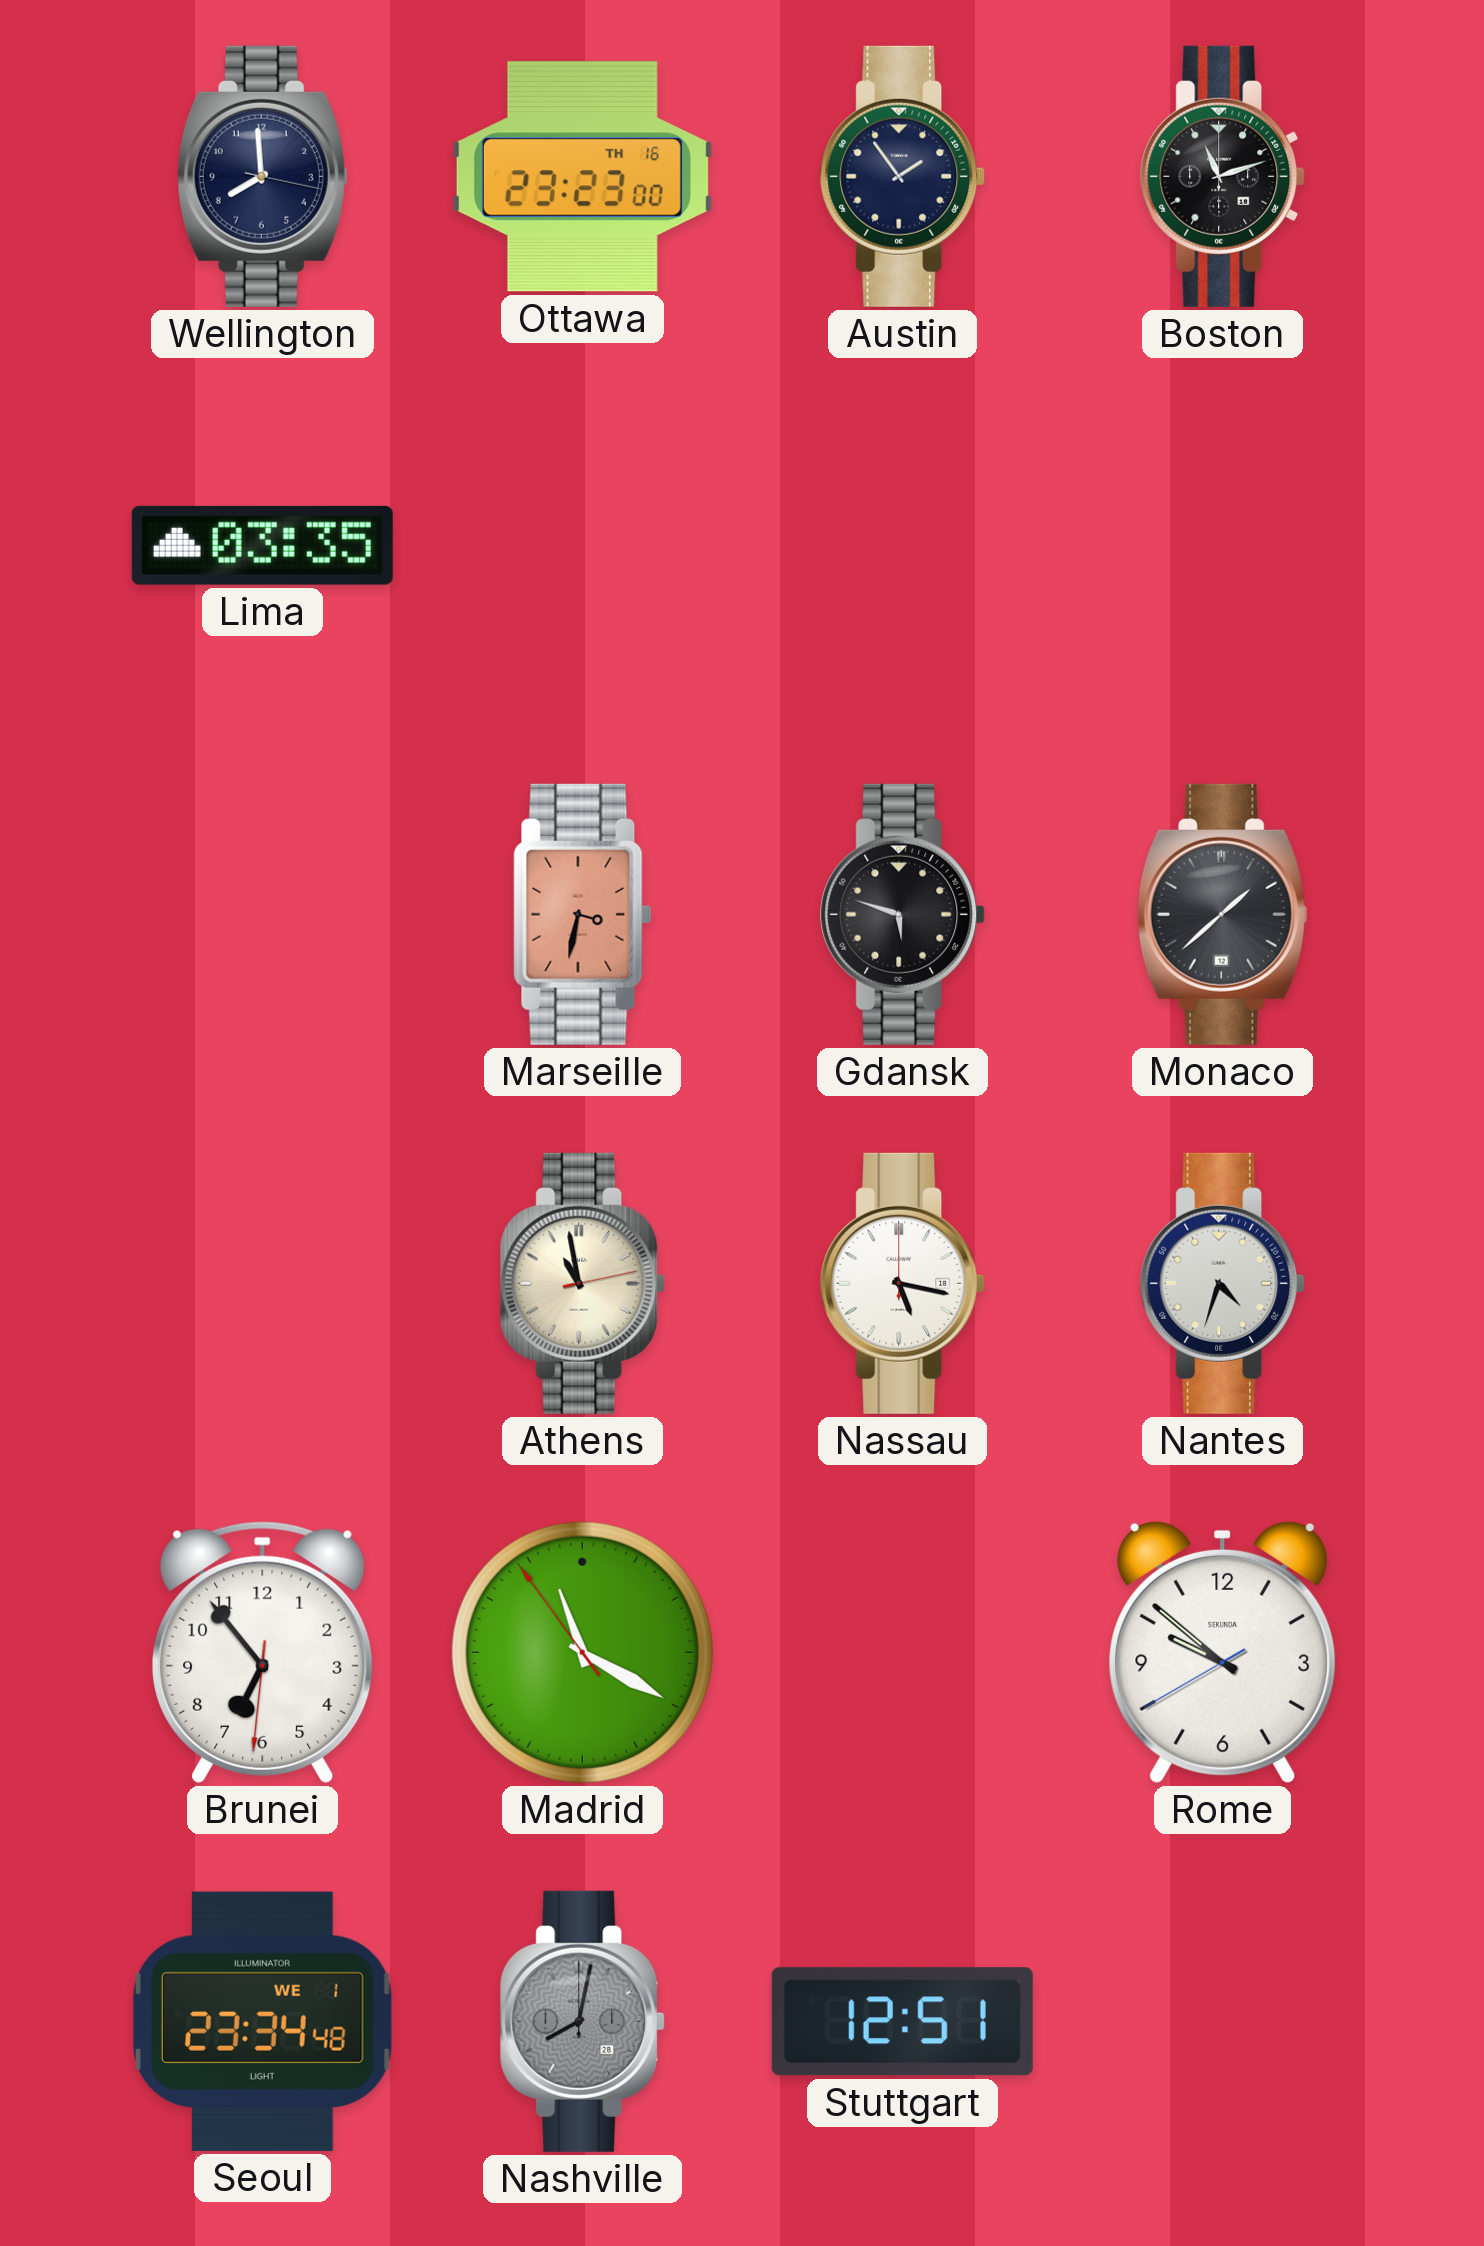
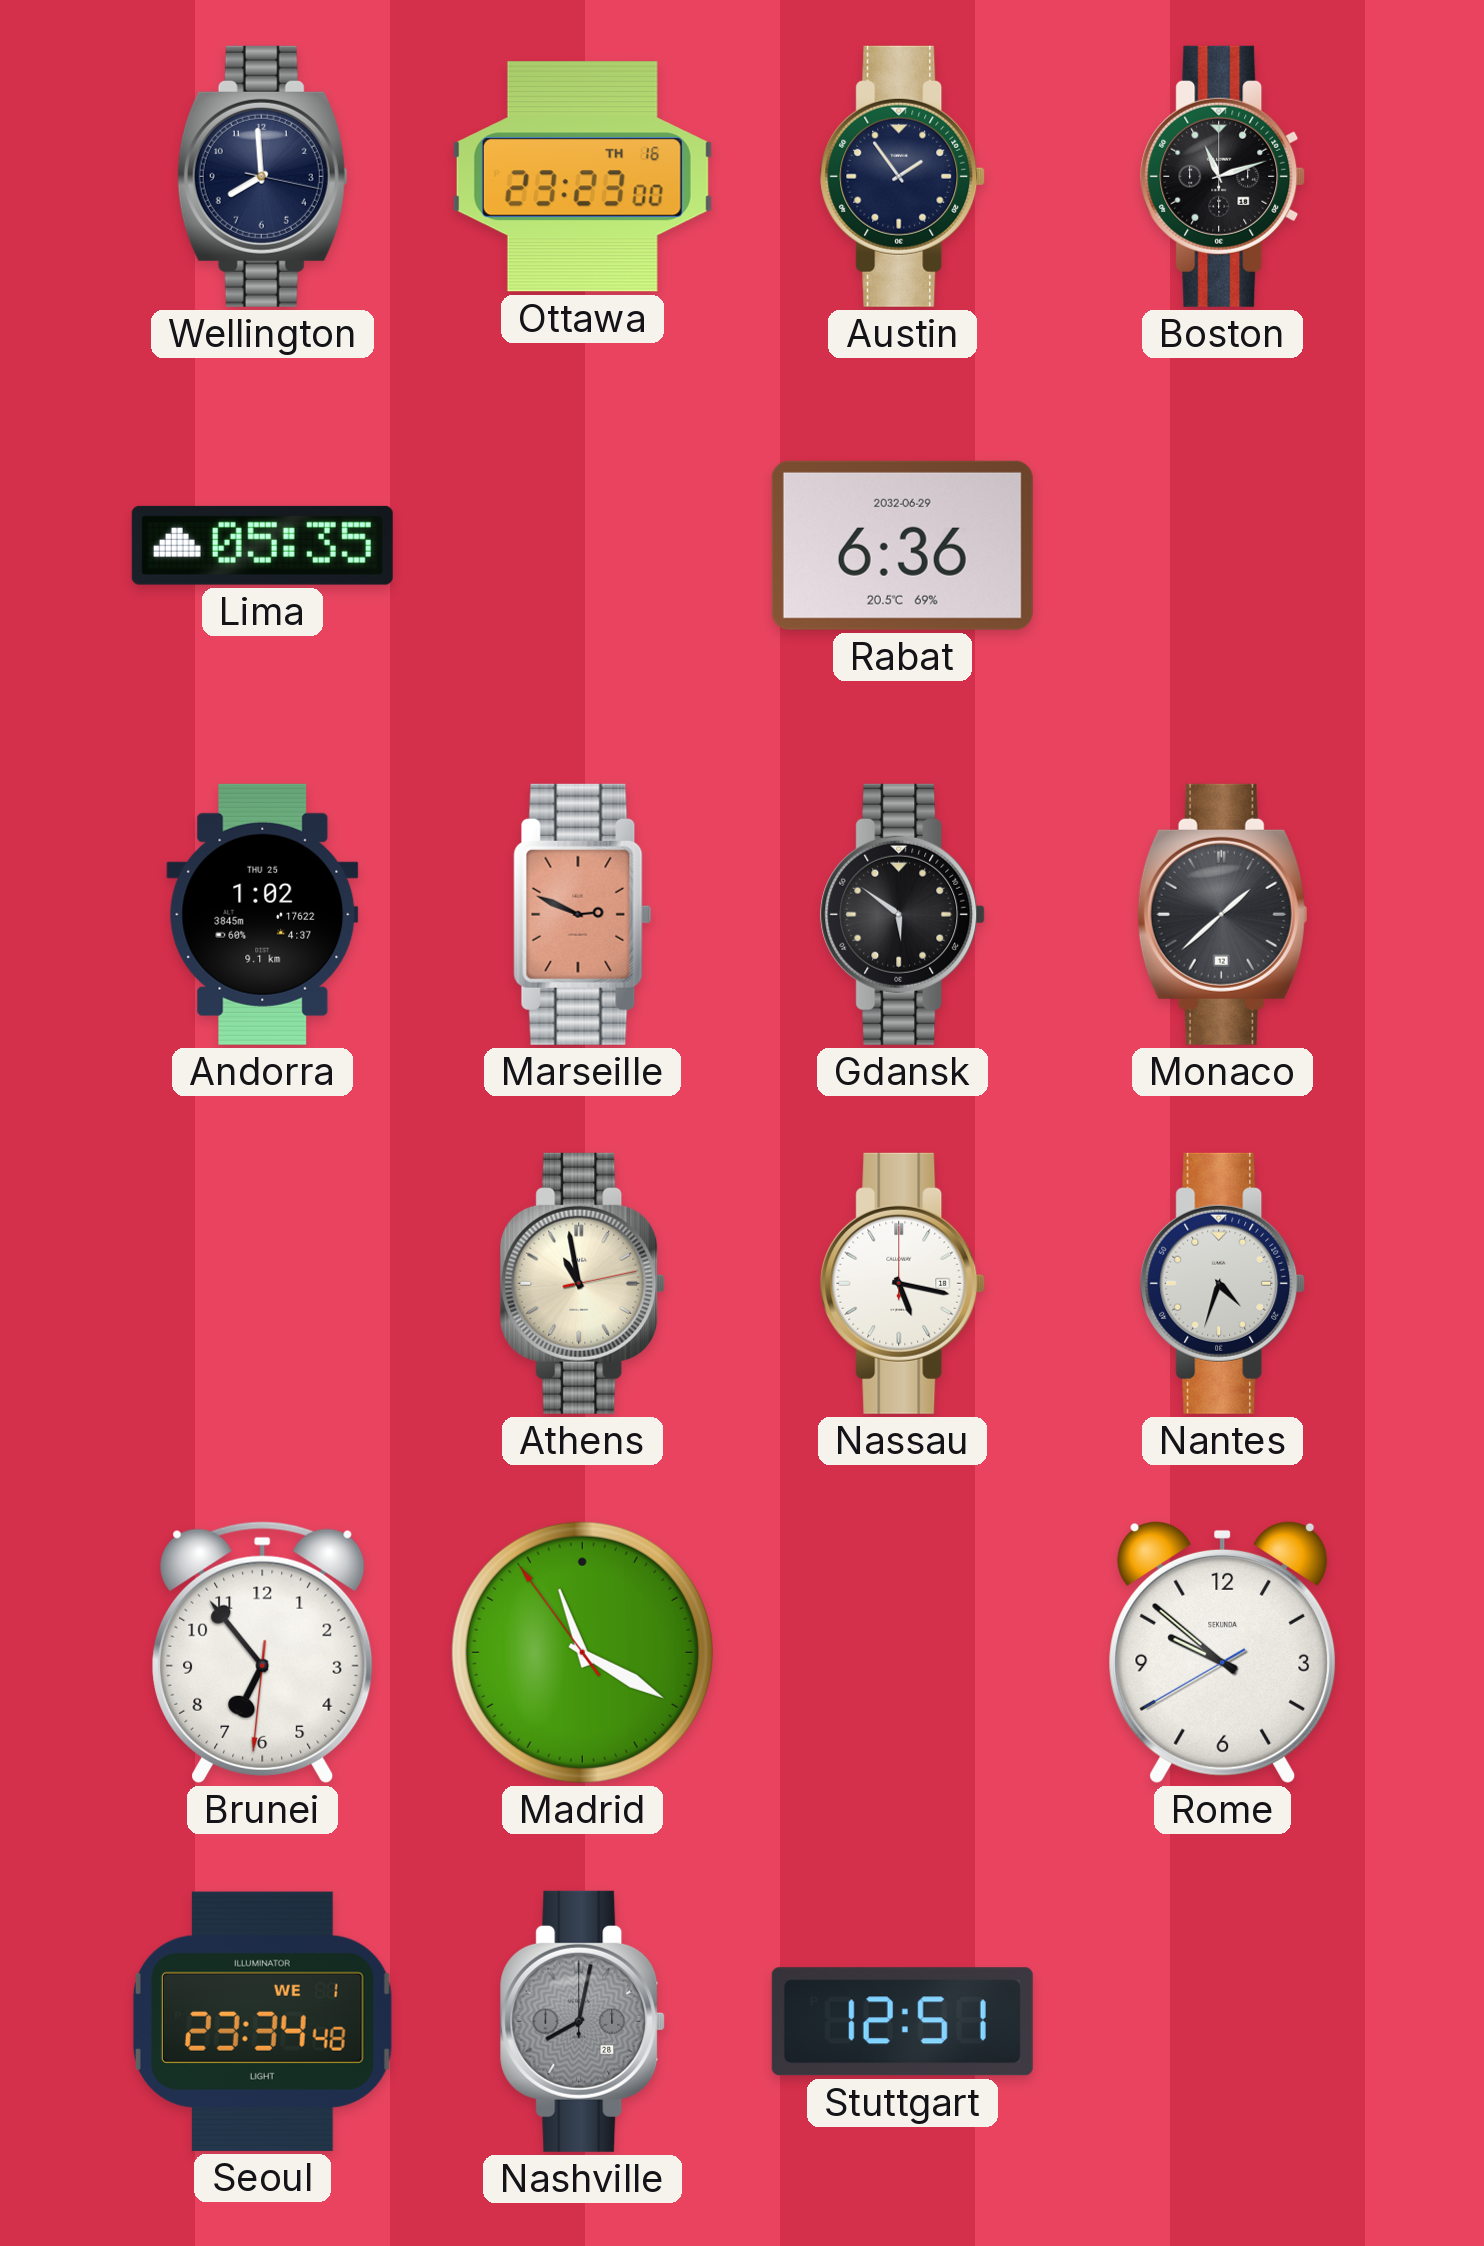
Lima: 03:35 -> 05:35
Rabat: none -> 6:36
Andorra: none -> 1:02
Marseille: 3:32 -> 2:49
Gdansk: 5:48 -> 5:51
